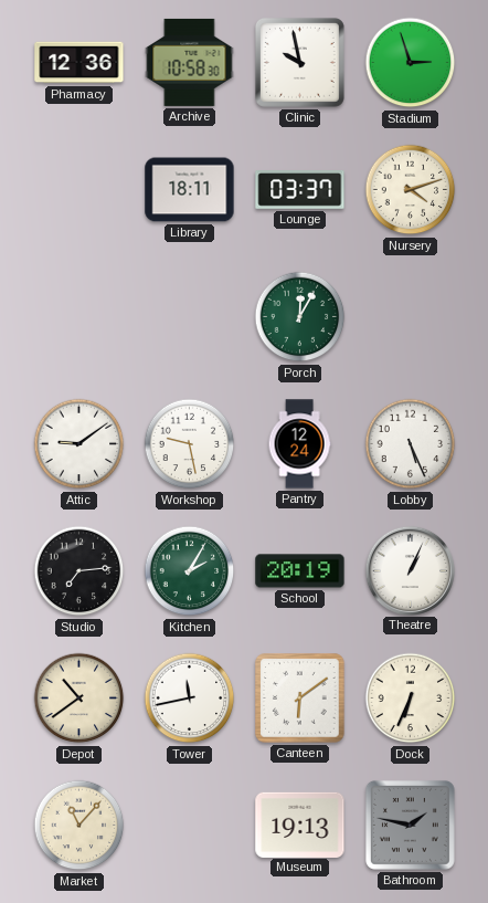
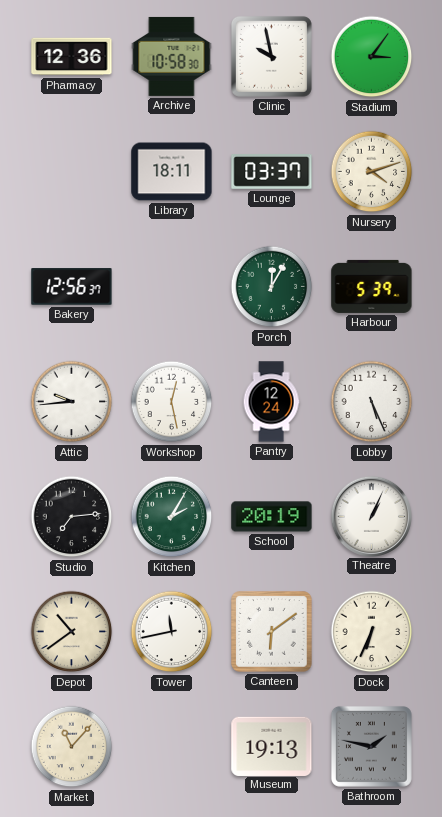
Stadium: 2:57 -> 3:06
Bakery: none -> 12:56
Harbour: none -> 5:39
Attic: 9:09 -> 9:44
Workshop: 9:28 -> 12:28
